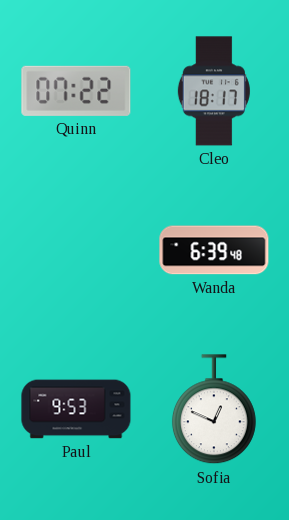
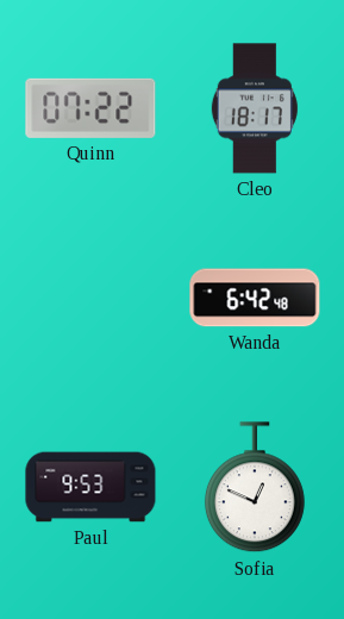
Wanda: 6:39 -> 6:42
